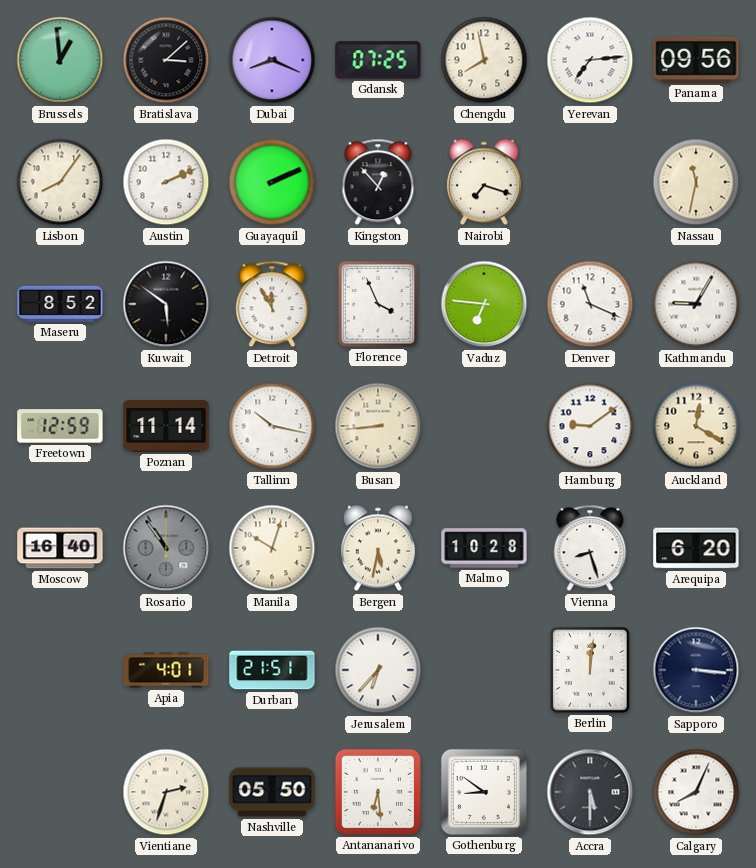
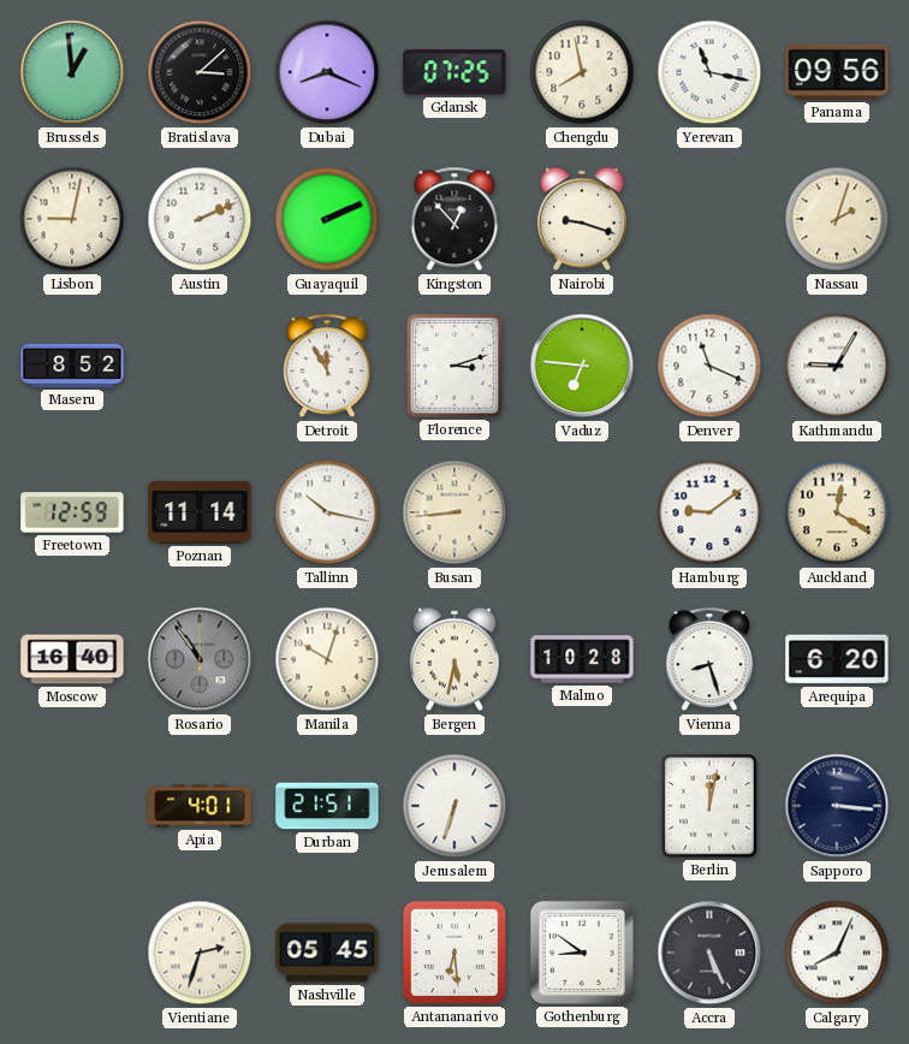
Yerevan: 7:14 -> 11:17
Lisbon: 8:06 -> 9:02
Nairobi: 7:18 -> 9:18
Nassau: 11:32 -> 2:03
Kuwait: 5:51 -> none
Florence: 3:56 -> 3:12
Jerusalem: 6:37 -> 6:33
Berlin: 12:01 -> 12:02
Nashville: 05:50 -> 05:45
Accra: 5:30 -> 5:26
